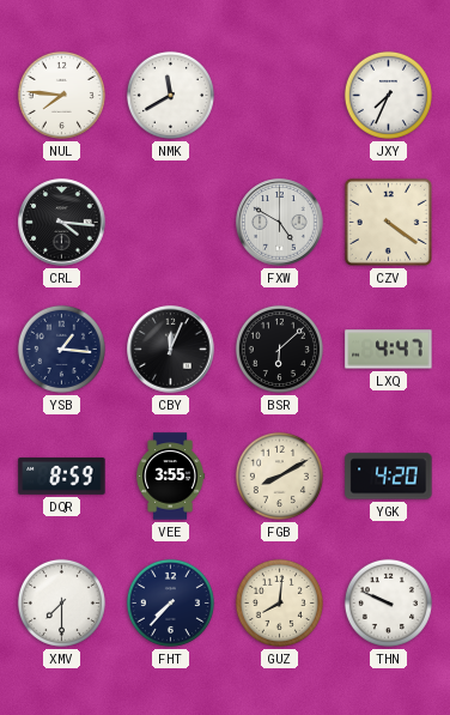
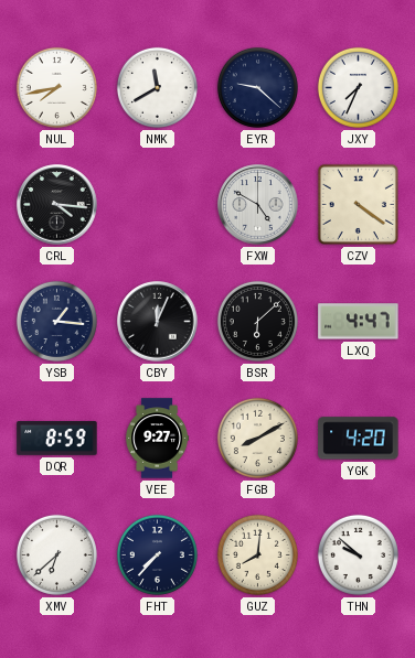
NUL: 7:46 -> 7:43
EYR: none -> 9:22
VEE: 3:55 -> 9:27
XMV: 7:30 -> 6:38
THN: 9:49 -> 9:52
